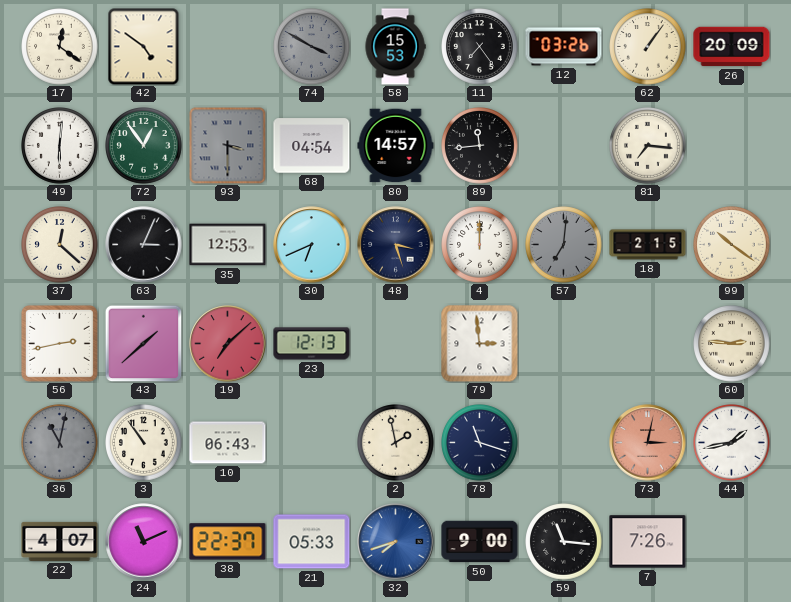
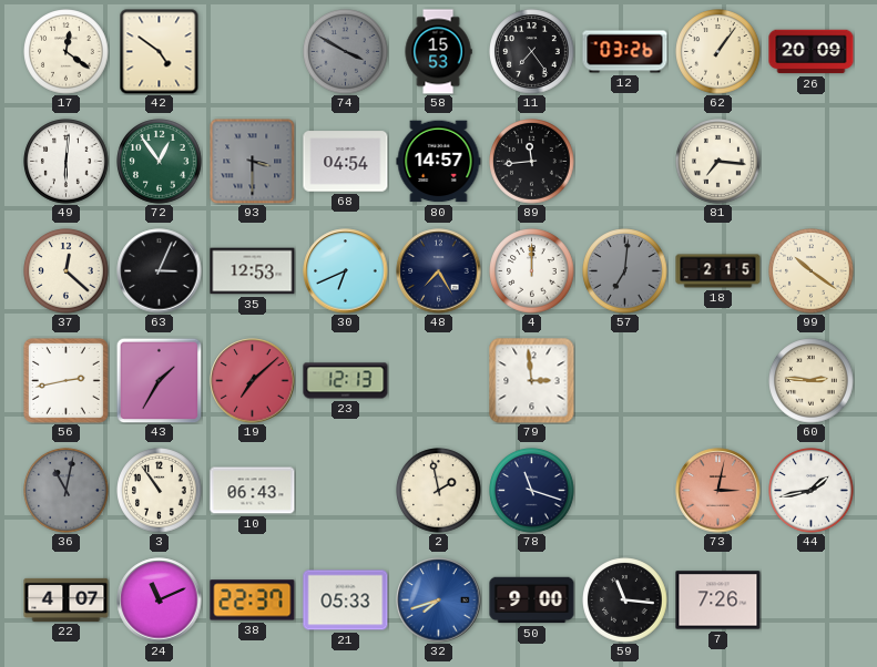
48: 3:27 -> 7:25
43: 1:38 -> 1:35
